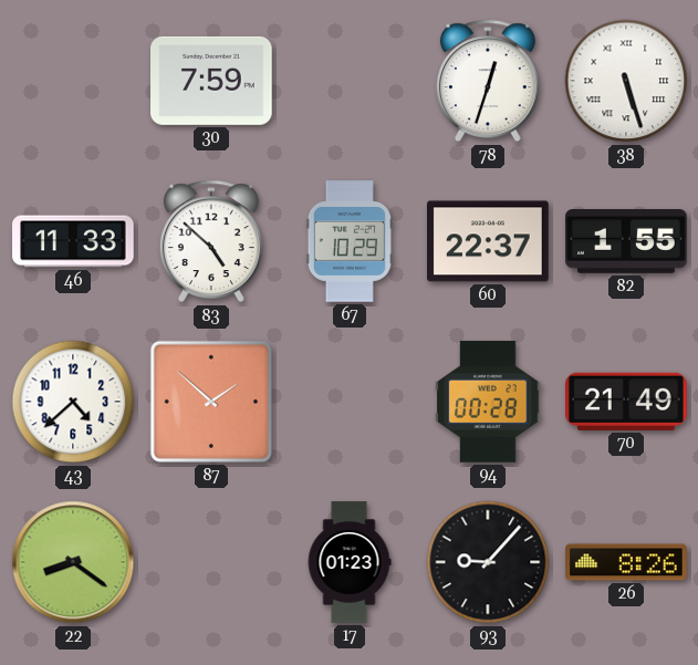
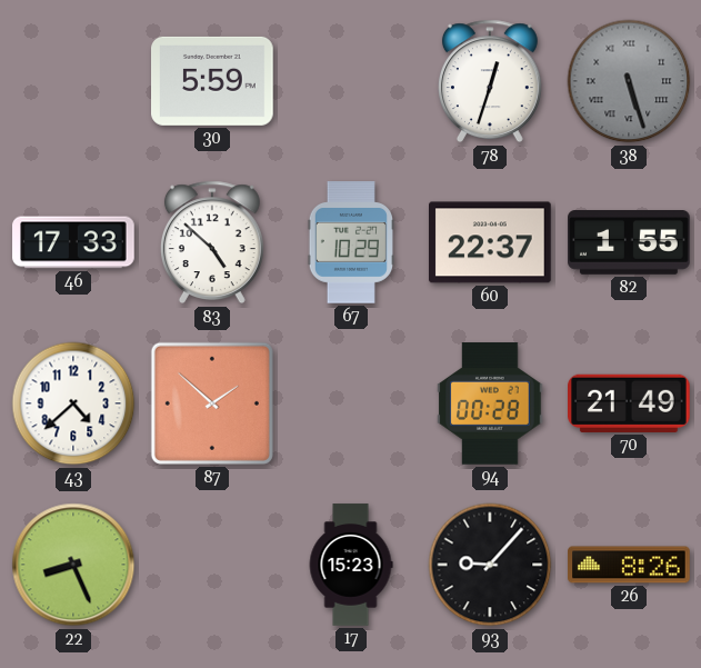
30: 7:59 -> 5:59
38 dial: white -> grey
46: 11:33 -> 17:33
22: 8:21 -> 8:26
17: 01:23 -> 15:23
